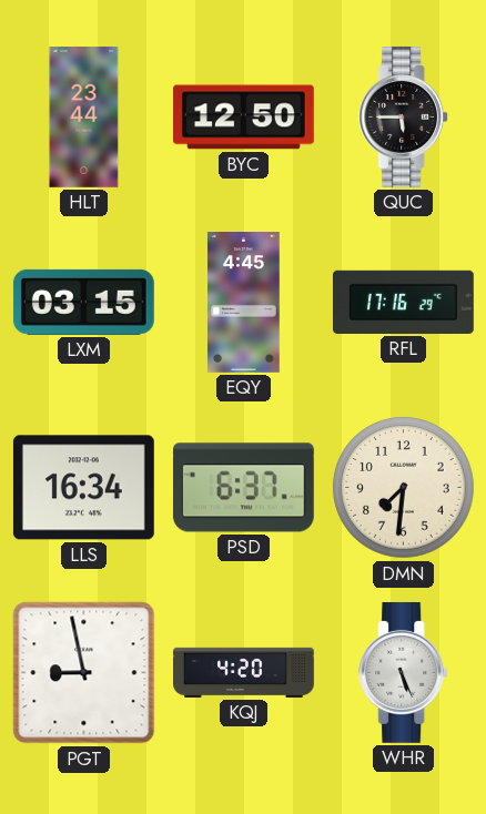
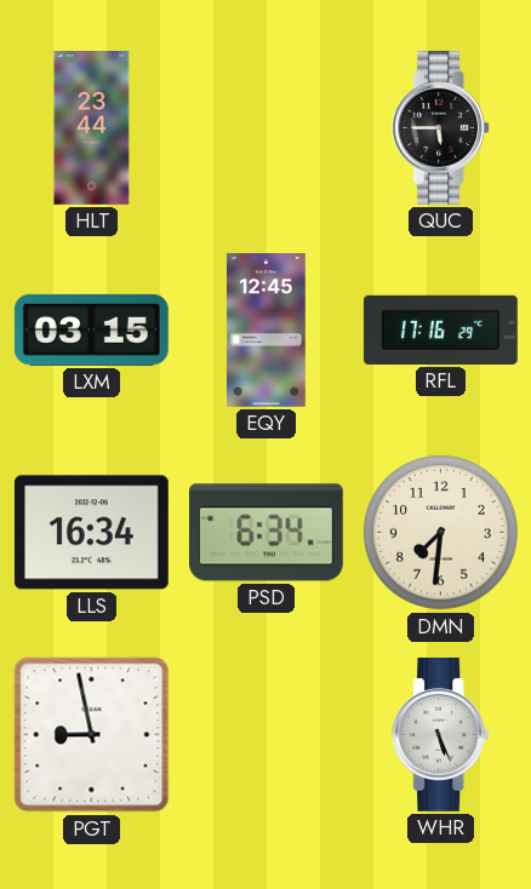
BYC: 12:50 -> none
EQY: 4:45 -> 12:45
PSD: 6:37 -> 6:34
KQJ: 4:20 -> none
